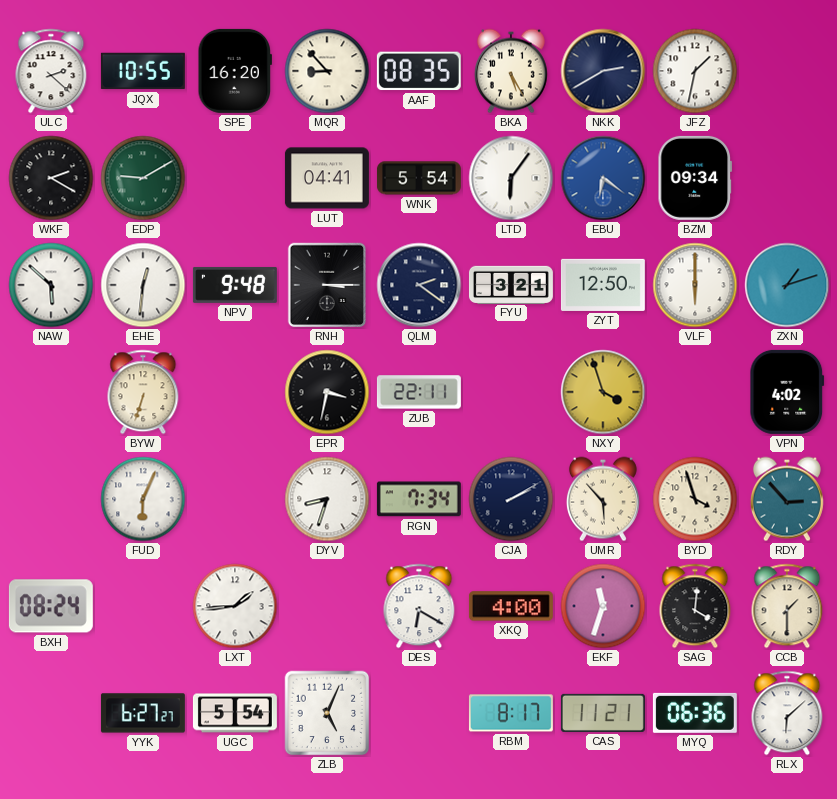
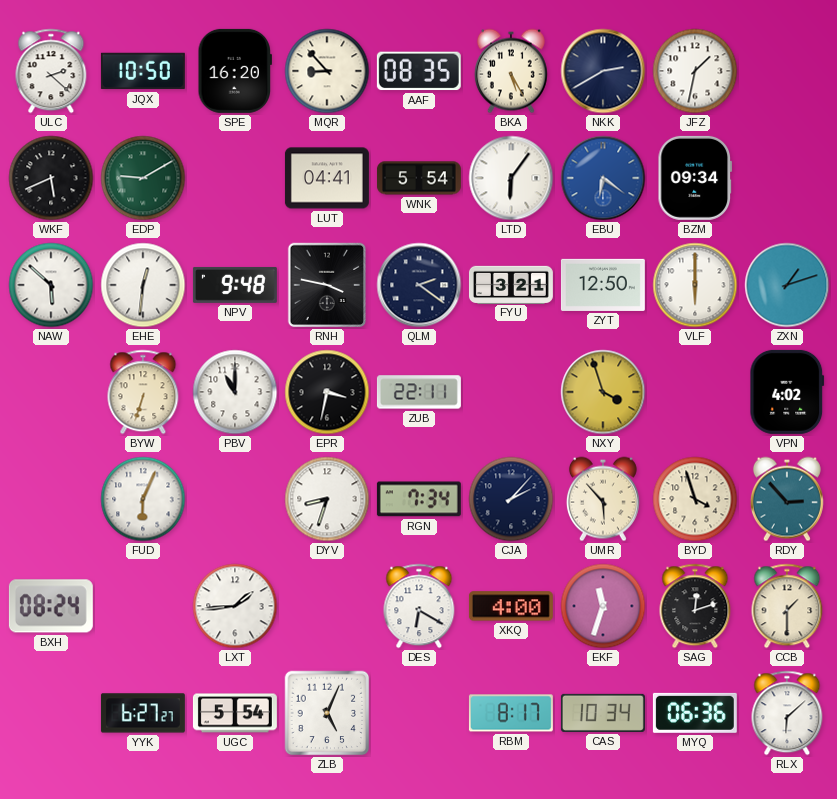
JQX: 10:55 -> 10:50
WKF: 2:20 -> 5:41
RNH: 3:15 -> 3:47
PBV: none -> 11:00
CJA: 2:10 -> 2:07
SAG: 4:01 -> 12:12
CAS: 11:21 -> 10:34
